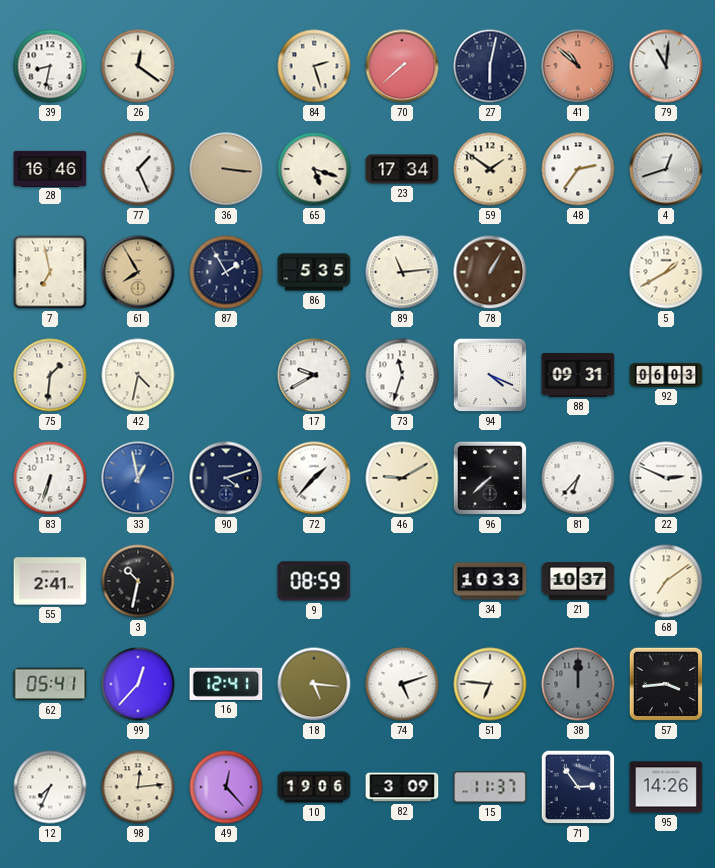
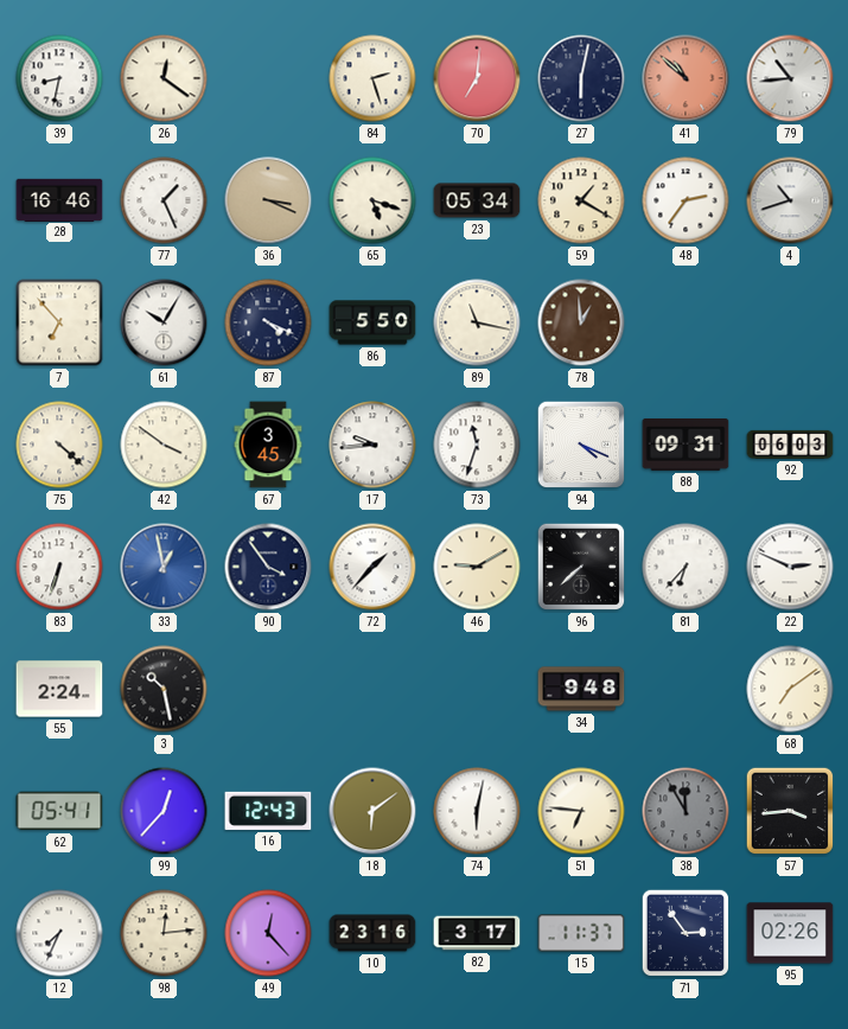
70: 7:38 -> 7:01
79: 11:01 -> 10:44
36: 3:16 -> 3:19
23: 17:34 -> 05:34
59: 1:51 -> 1:20
4: 12:42 -> 10:42
7: 6:58 -> 6:53
61: 7:55 -> 10:05
61 dial: champagne -> white
87: 1:55 -> 4:19
86: 5:35 -> 5:50
89: 11:14 -> 11:17
78: 1:05 -> 12:59
5: 1:40 -> none
75: 1:31 -> 4:22
42: 4:32 -> 3:51
67: none -> 3:45
17: 9:40 -> 9:44
90: 4:12 -> 3:54
55: 2:41 -> 2:24
3: 10:32 -> 10:28
9: 08:59 -> none
34: 10:33 -> 9:48
21: 10:37 -> none
16: 12:41 -> 12:43
18: 5:16 -> 6:09
74: 5:12 -> 6:02
38: 12:00 -> 11:55
10: 19:06 -> 23:16
82: 3:09 -> 3:17
95: 14:26 -> 02:26
